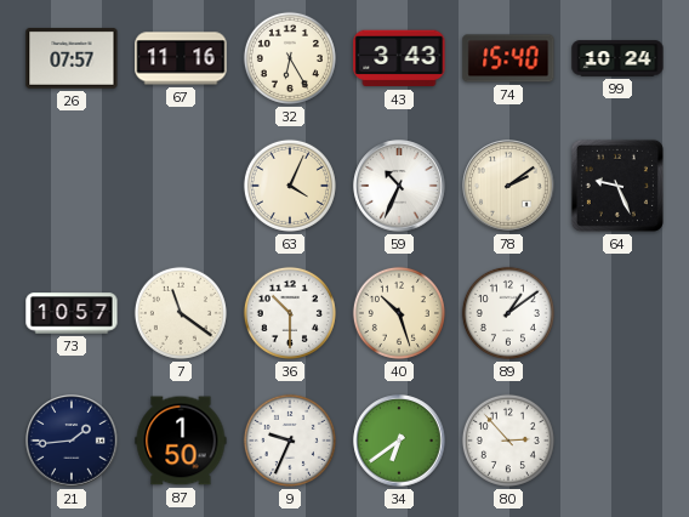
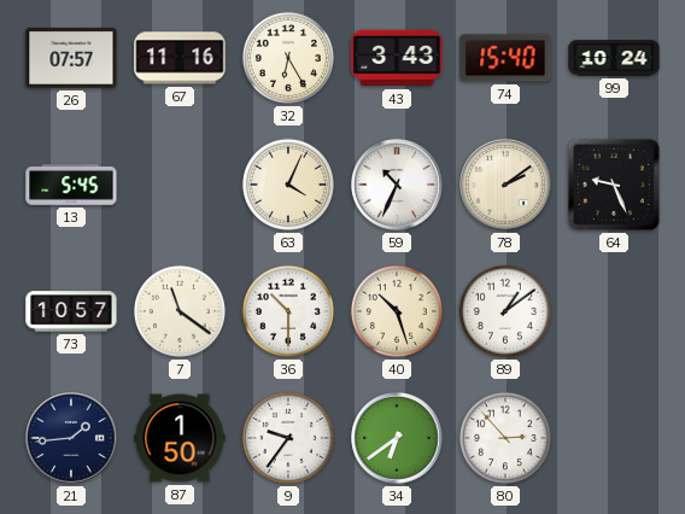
13: none -> 5:45
9: 9:34 -> 9:36
